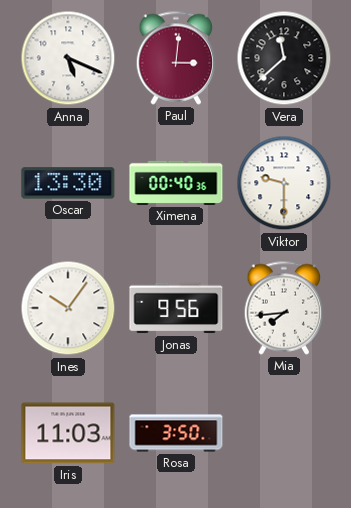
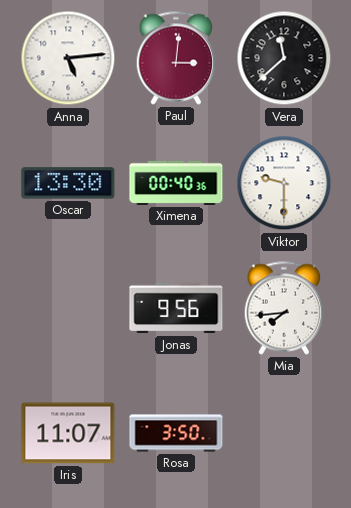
Anna: 5:19 -> 5:14
Ines: 10:06 -> none
Iris: 11:03 -> 11:07
